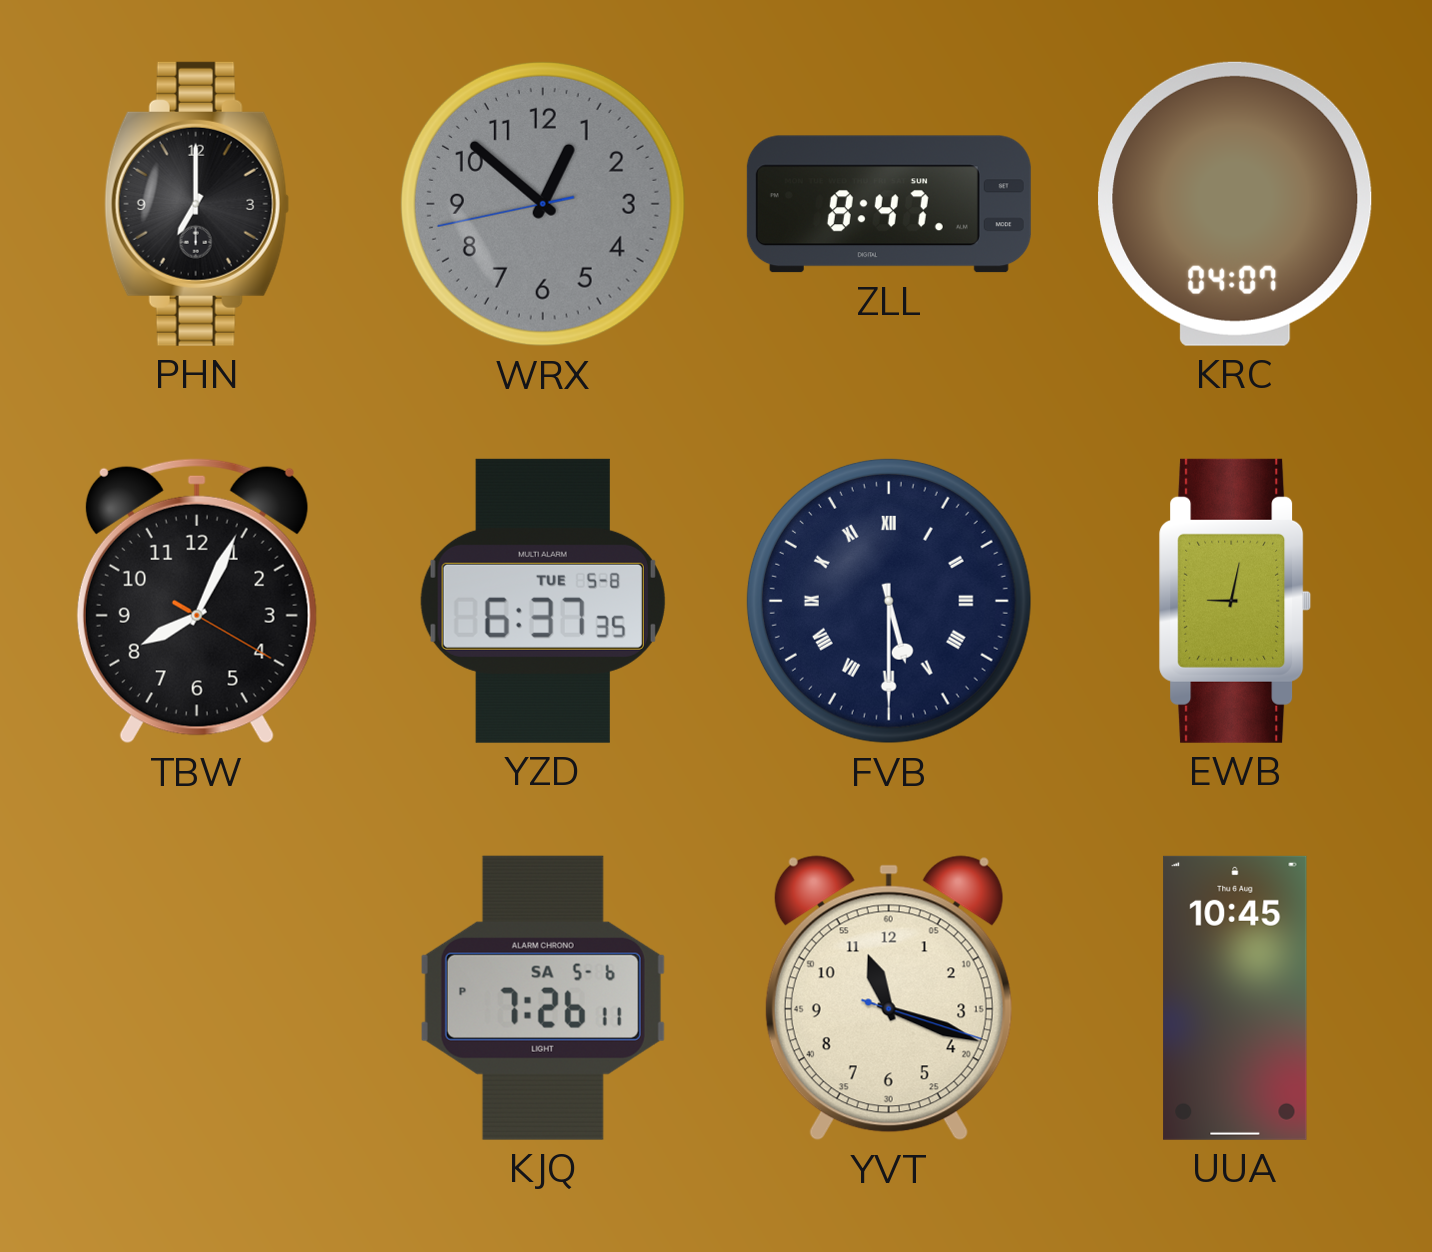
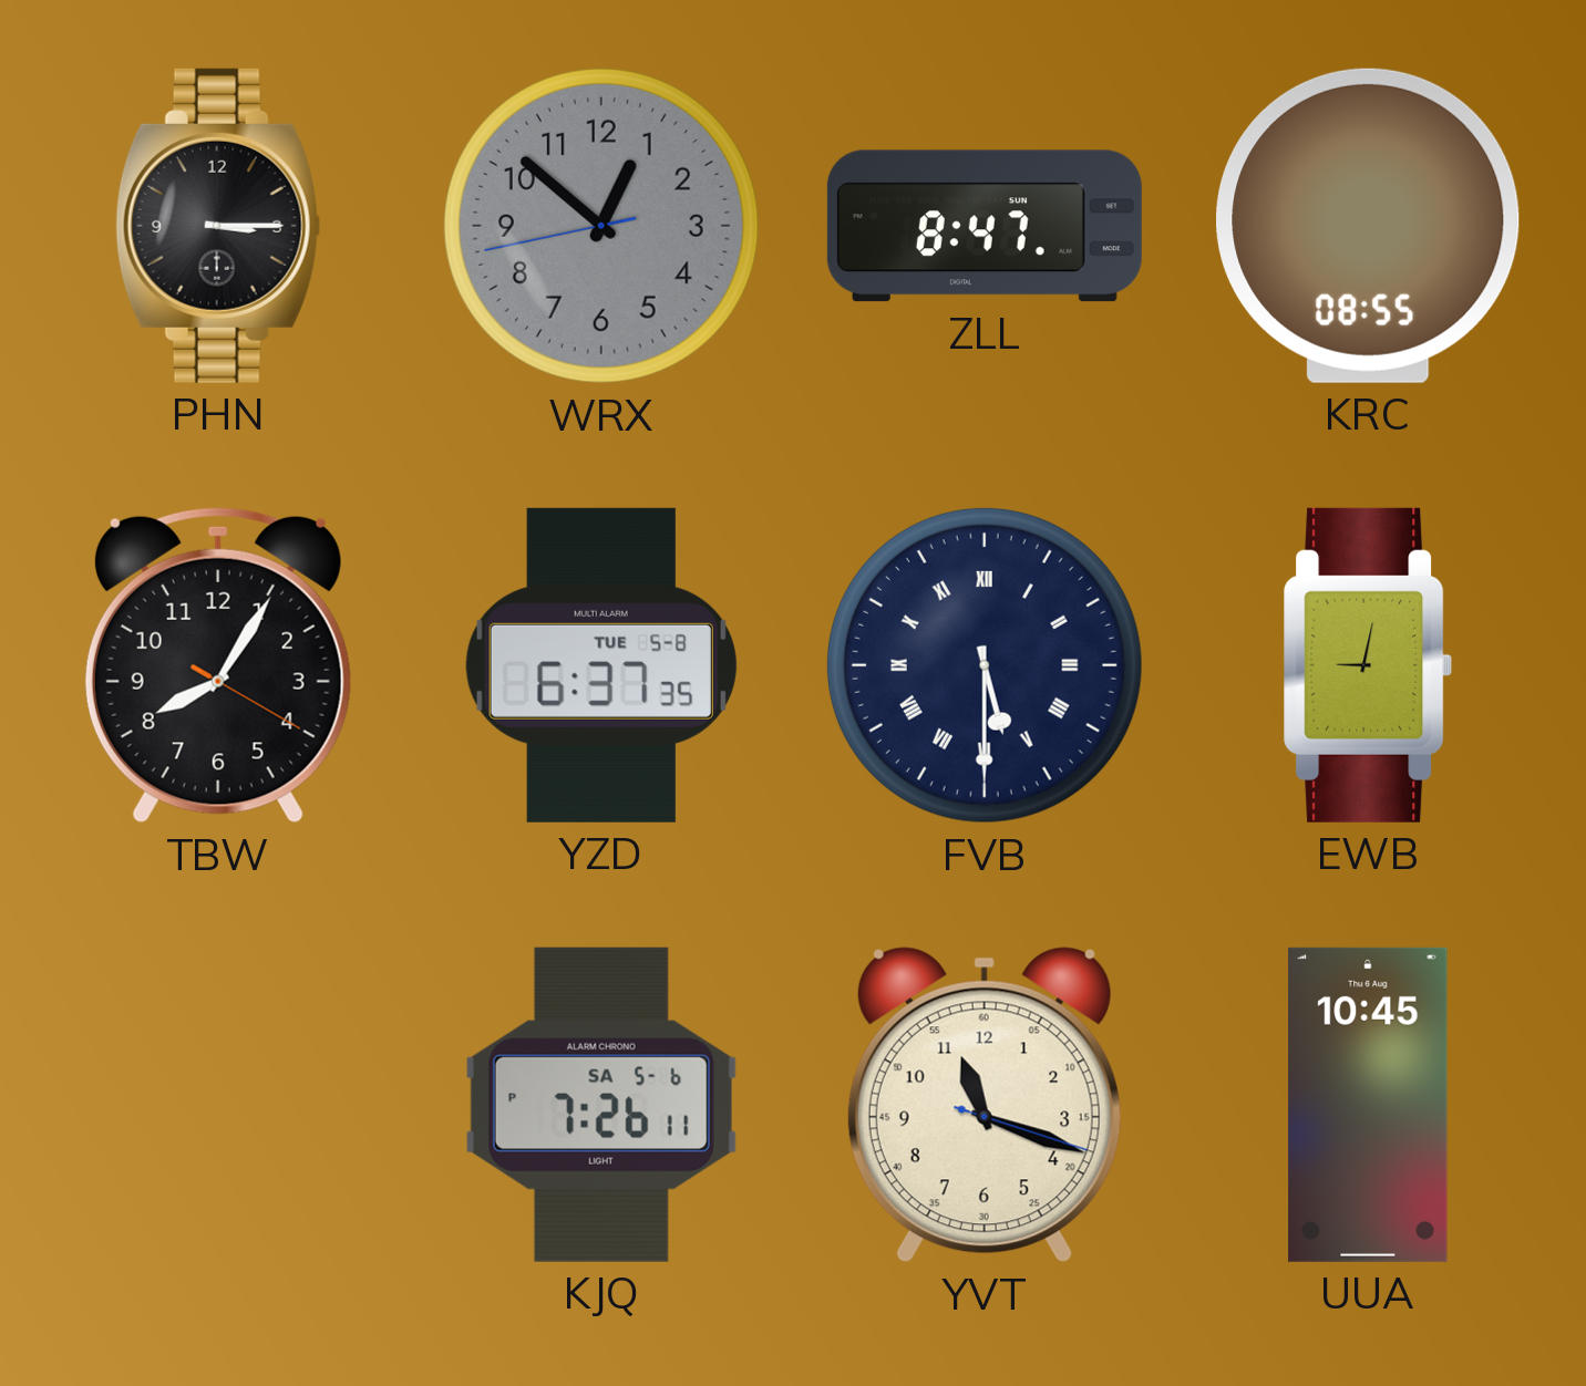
PHN: 7:00 -> 3:15
KRC: 04:07 -> 08:55
TBW: 8:04 -> 8:05
